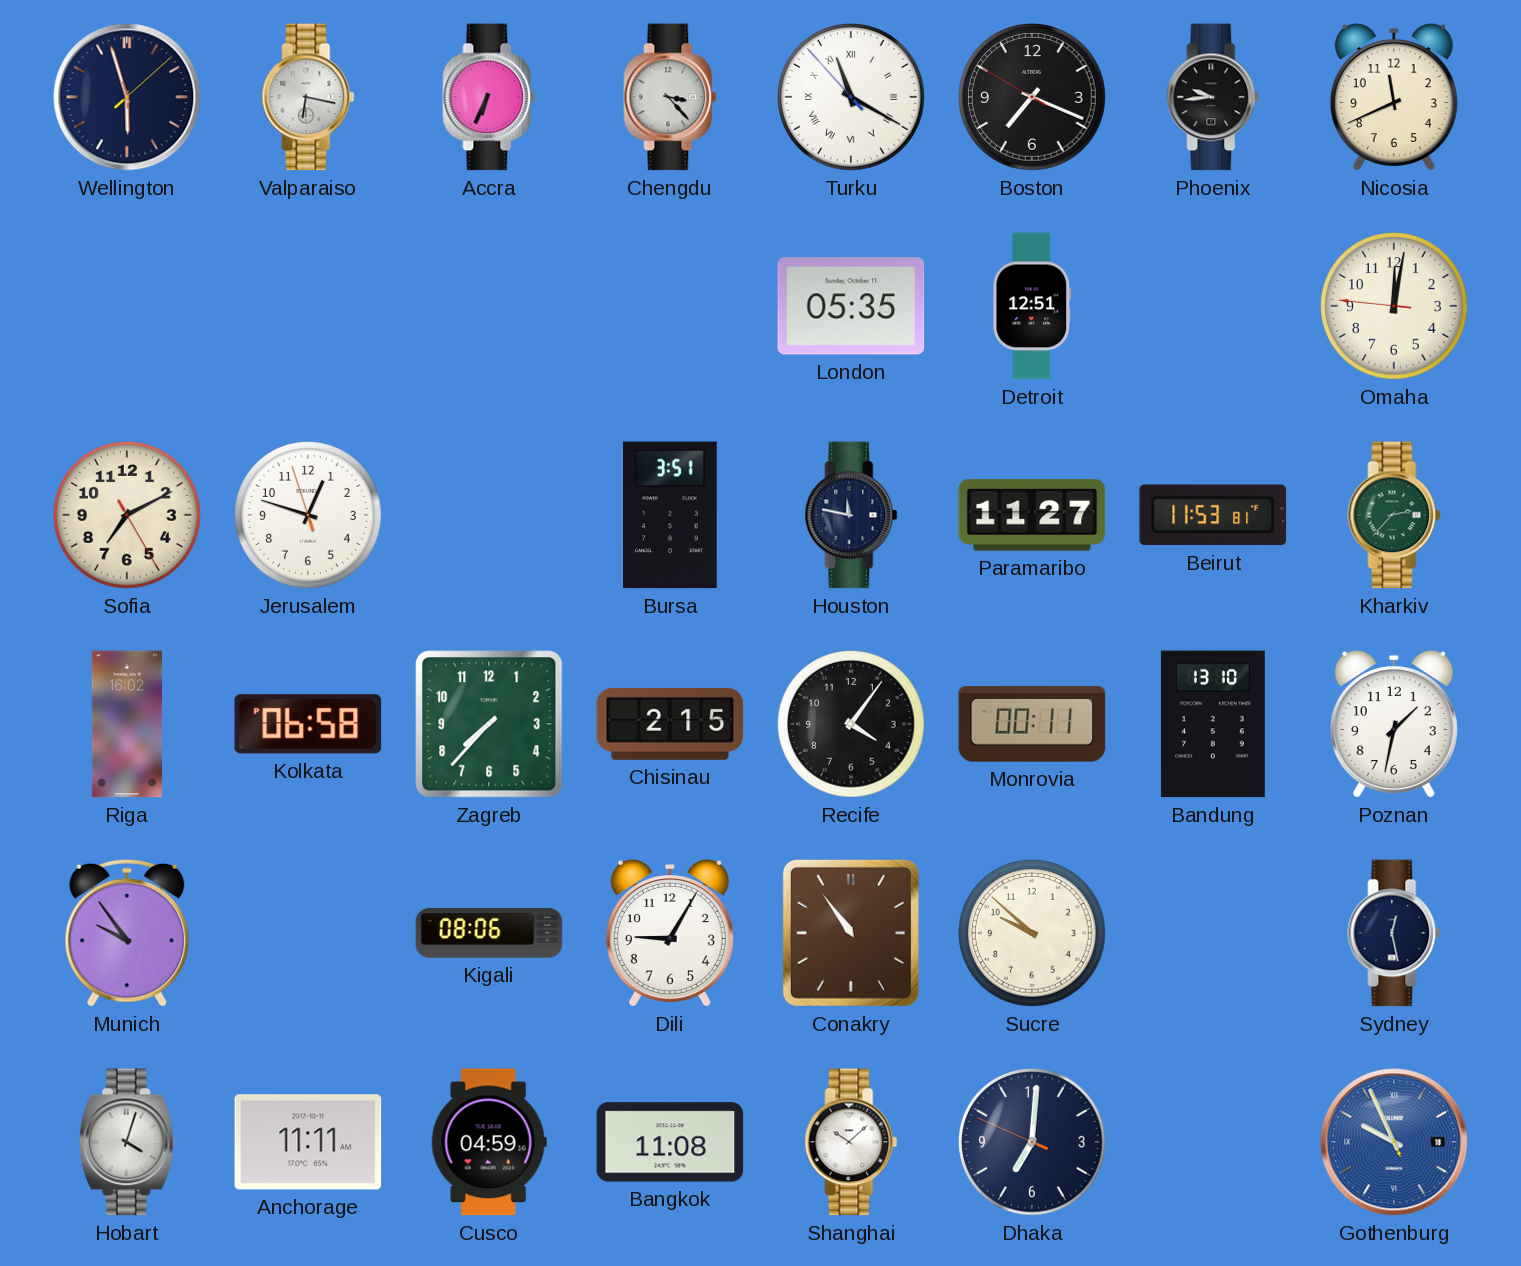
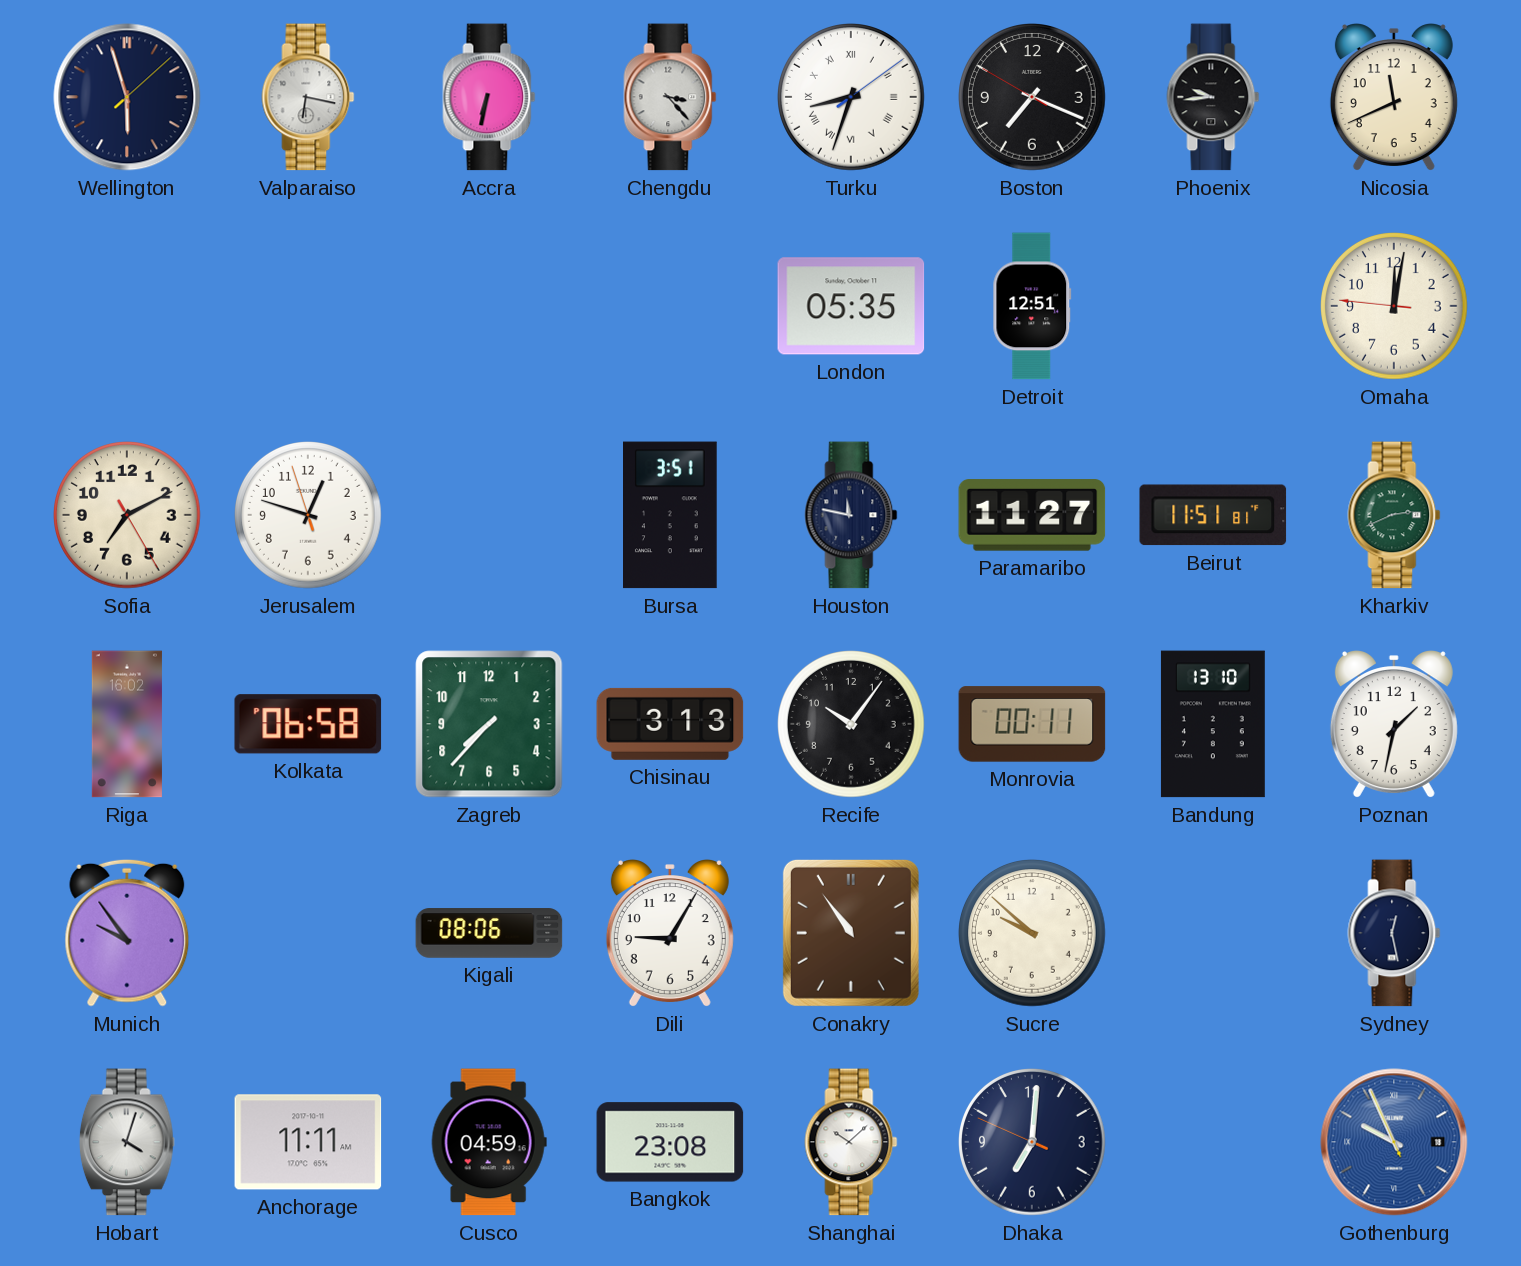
Accra: 6:34 -> 6:32
Turku: 11:19 -> 8:33
Beirut: 11:53 -> 11:51
Kharkiv: 2:37 -> 2:41
Chisinau: 2:15 -> 3:13
Recife: 4:06 -> 10:06
Bangkok: 11:08 -> 23:08
